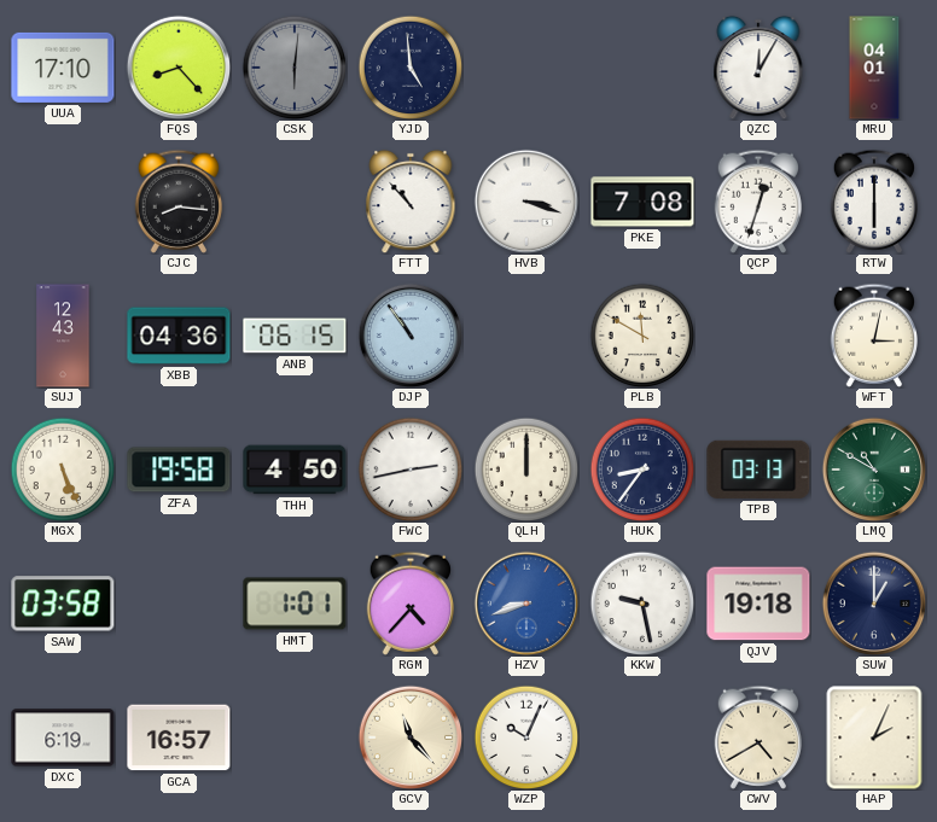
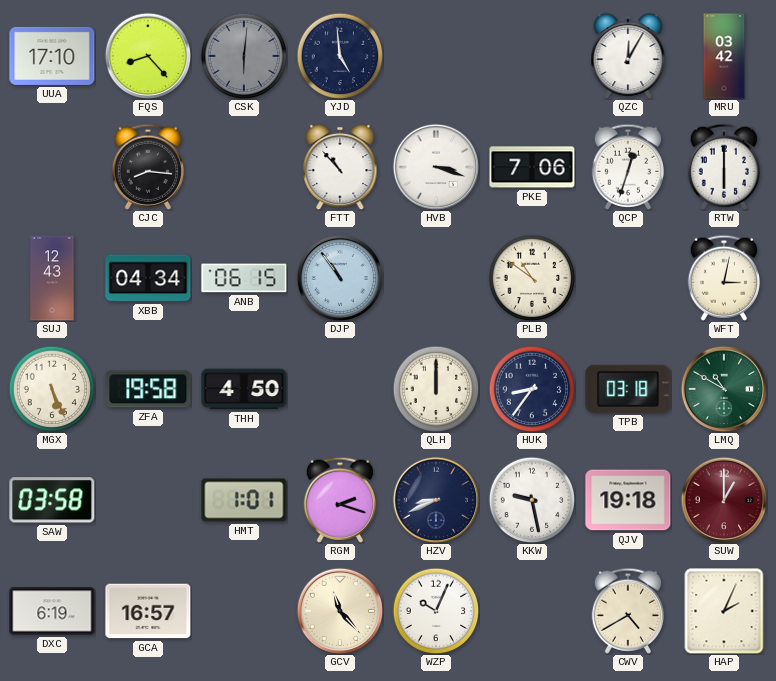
MRU: 04:01 -> 03:42
PKE: 7:08 -> 7:06
XBB: 04:36 -> 04:34
PLB: 11:50 -> 10:51
FWC: 2:43 -> none
TPB: 03:13 -> 03:18
RGM: 4:37 -> 2:18
HZV: 8:42 -> 8:41
HZV dial: blue -> navy
SUW dial: navy -> burgundy
